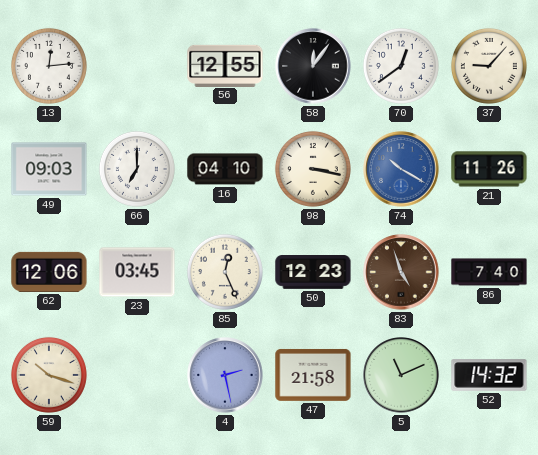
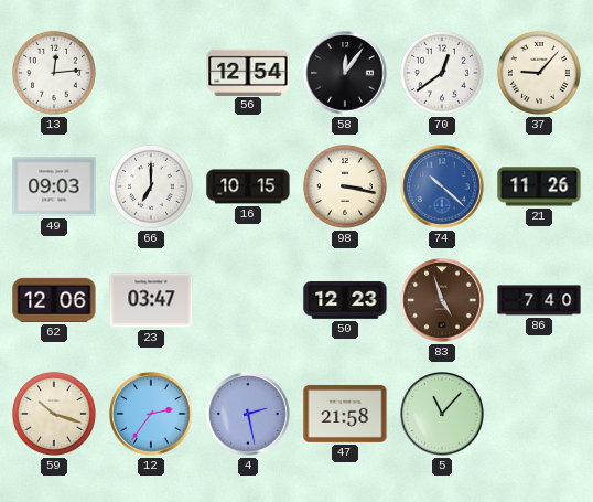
56: 12:55 -> 12:54
16: 04:10 -> 10:15
74: 10:20 -> 10:22
23: 03:45 -> 03:47
85: 12:26 -> none
12: none -> 2:36
5: 11:11 -> 11:07
52: 14:32 -> none
